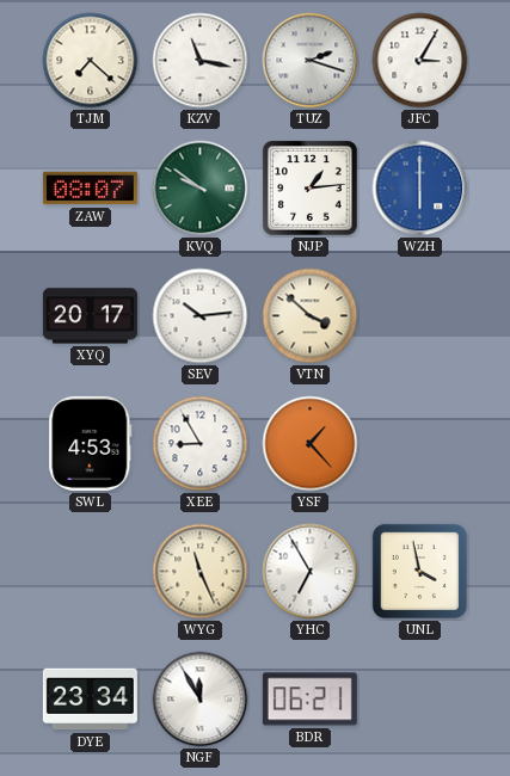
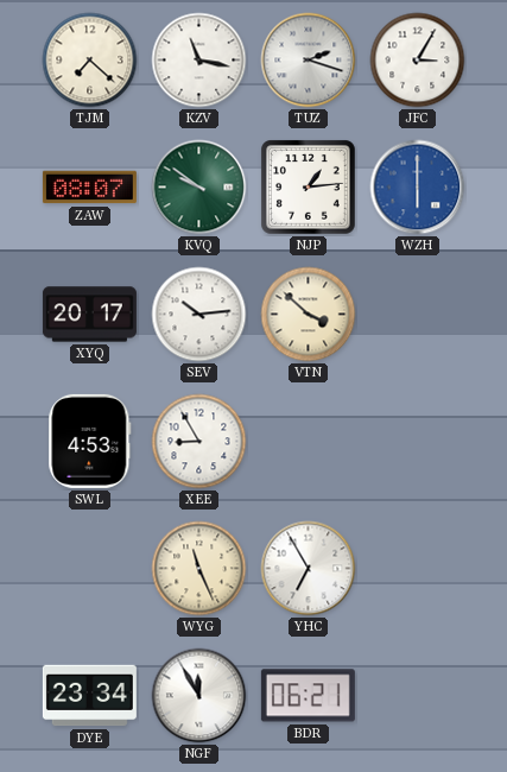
YSF: 1:23 -> none
UNL: 3:58 -> none
